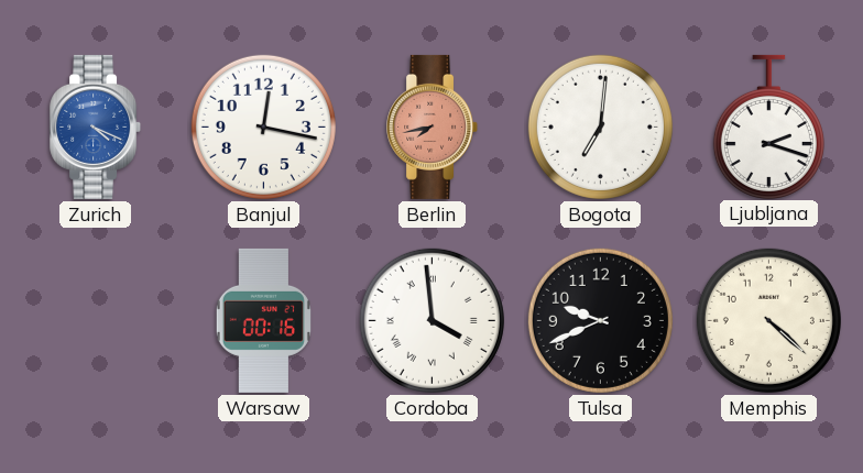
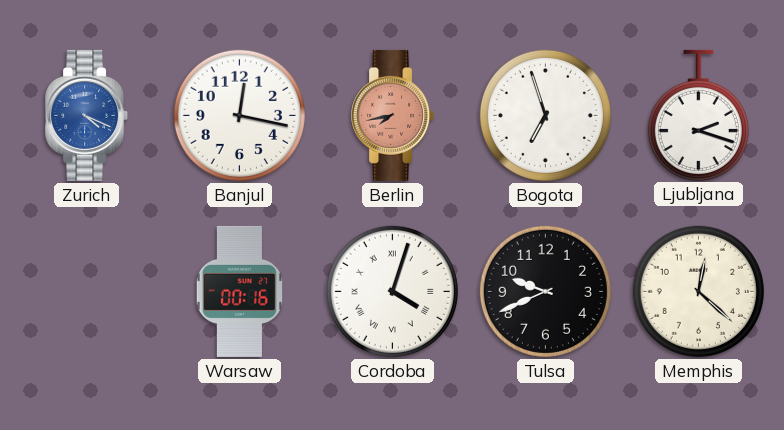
Bogota: 7:01 -> 6:57
Cordoba: 3:59 -> 4:03
Memphis: 4:22 -> 12:22
